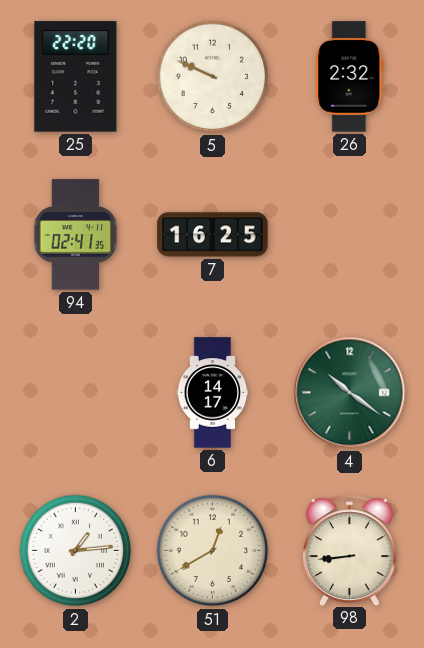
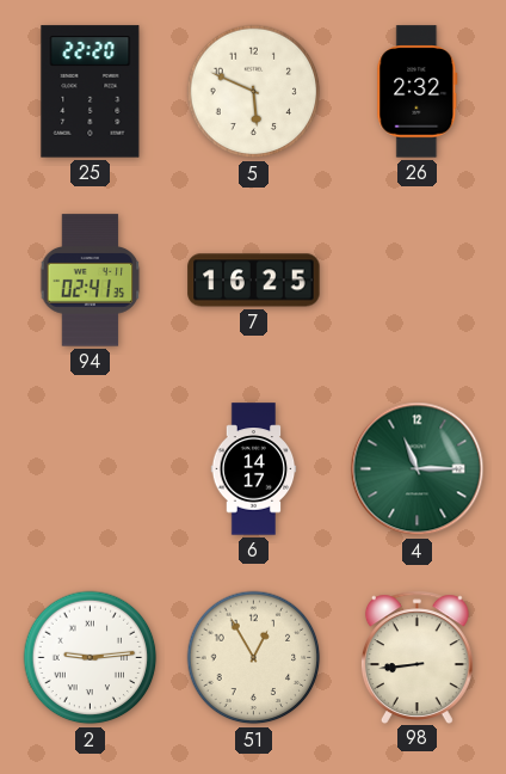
5: 9:49 -> 5:49
4: 10:21 -> 11:15
2: 1:14 -> 9:14
51: 12:40 -> 12:55
